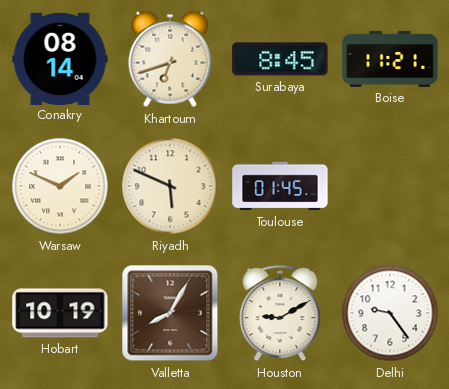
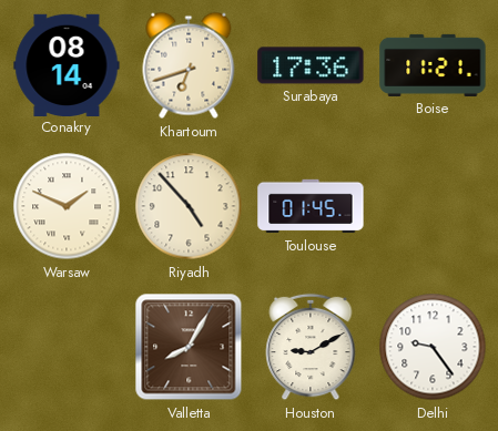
Surabaya: 8:45 -> 17:36
Riyadh: 5:49 -> 4:53
Hobart: 10:19 -> none
